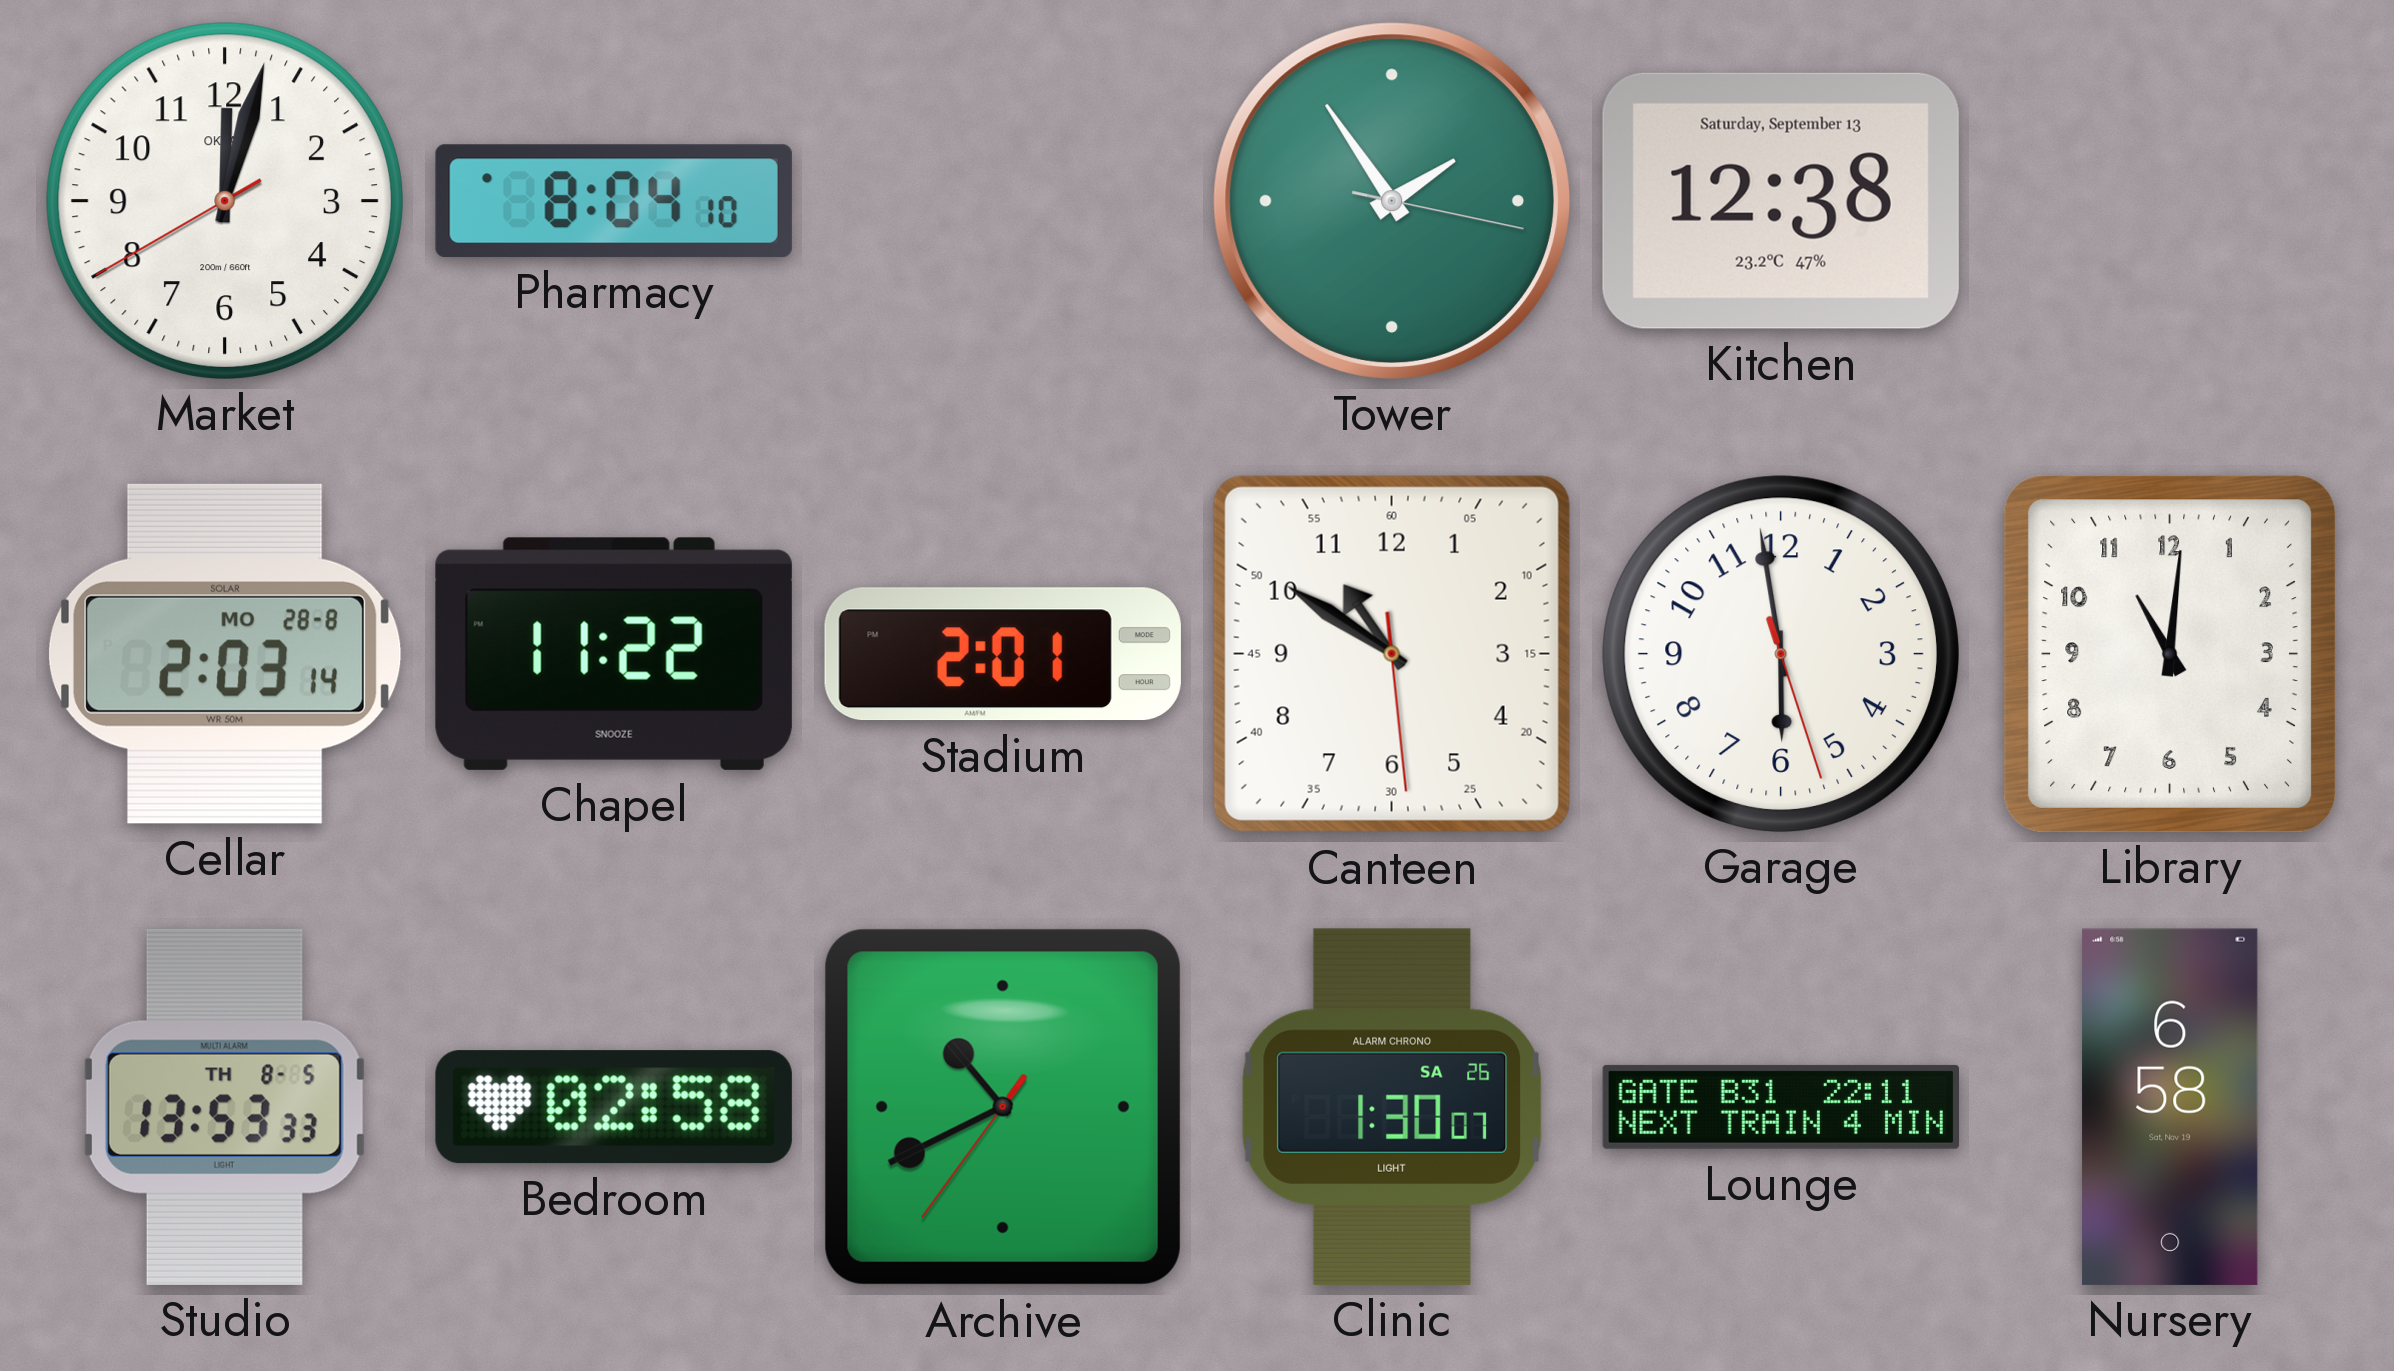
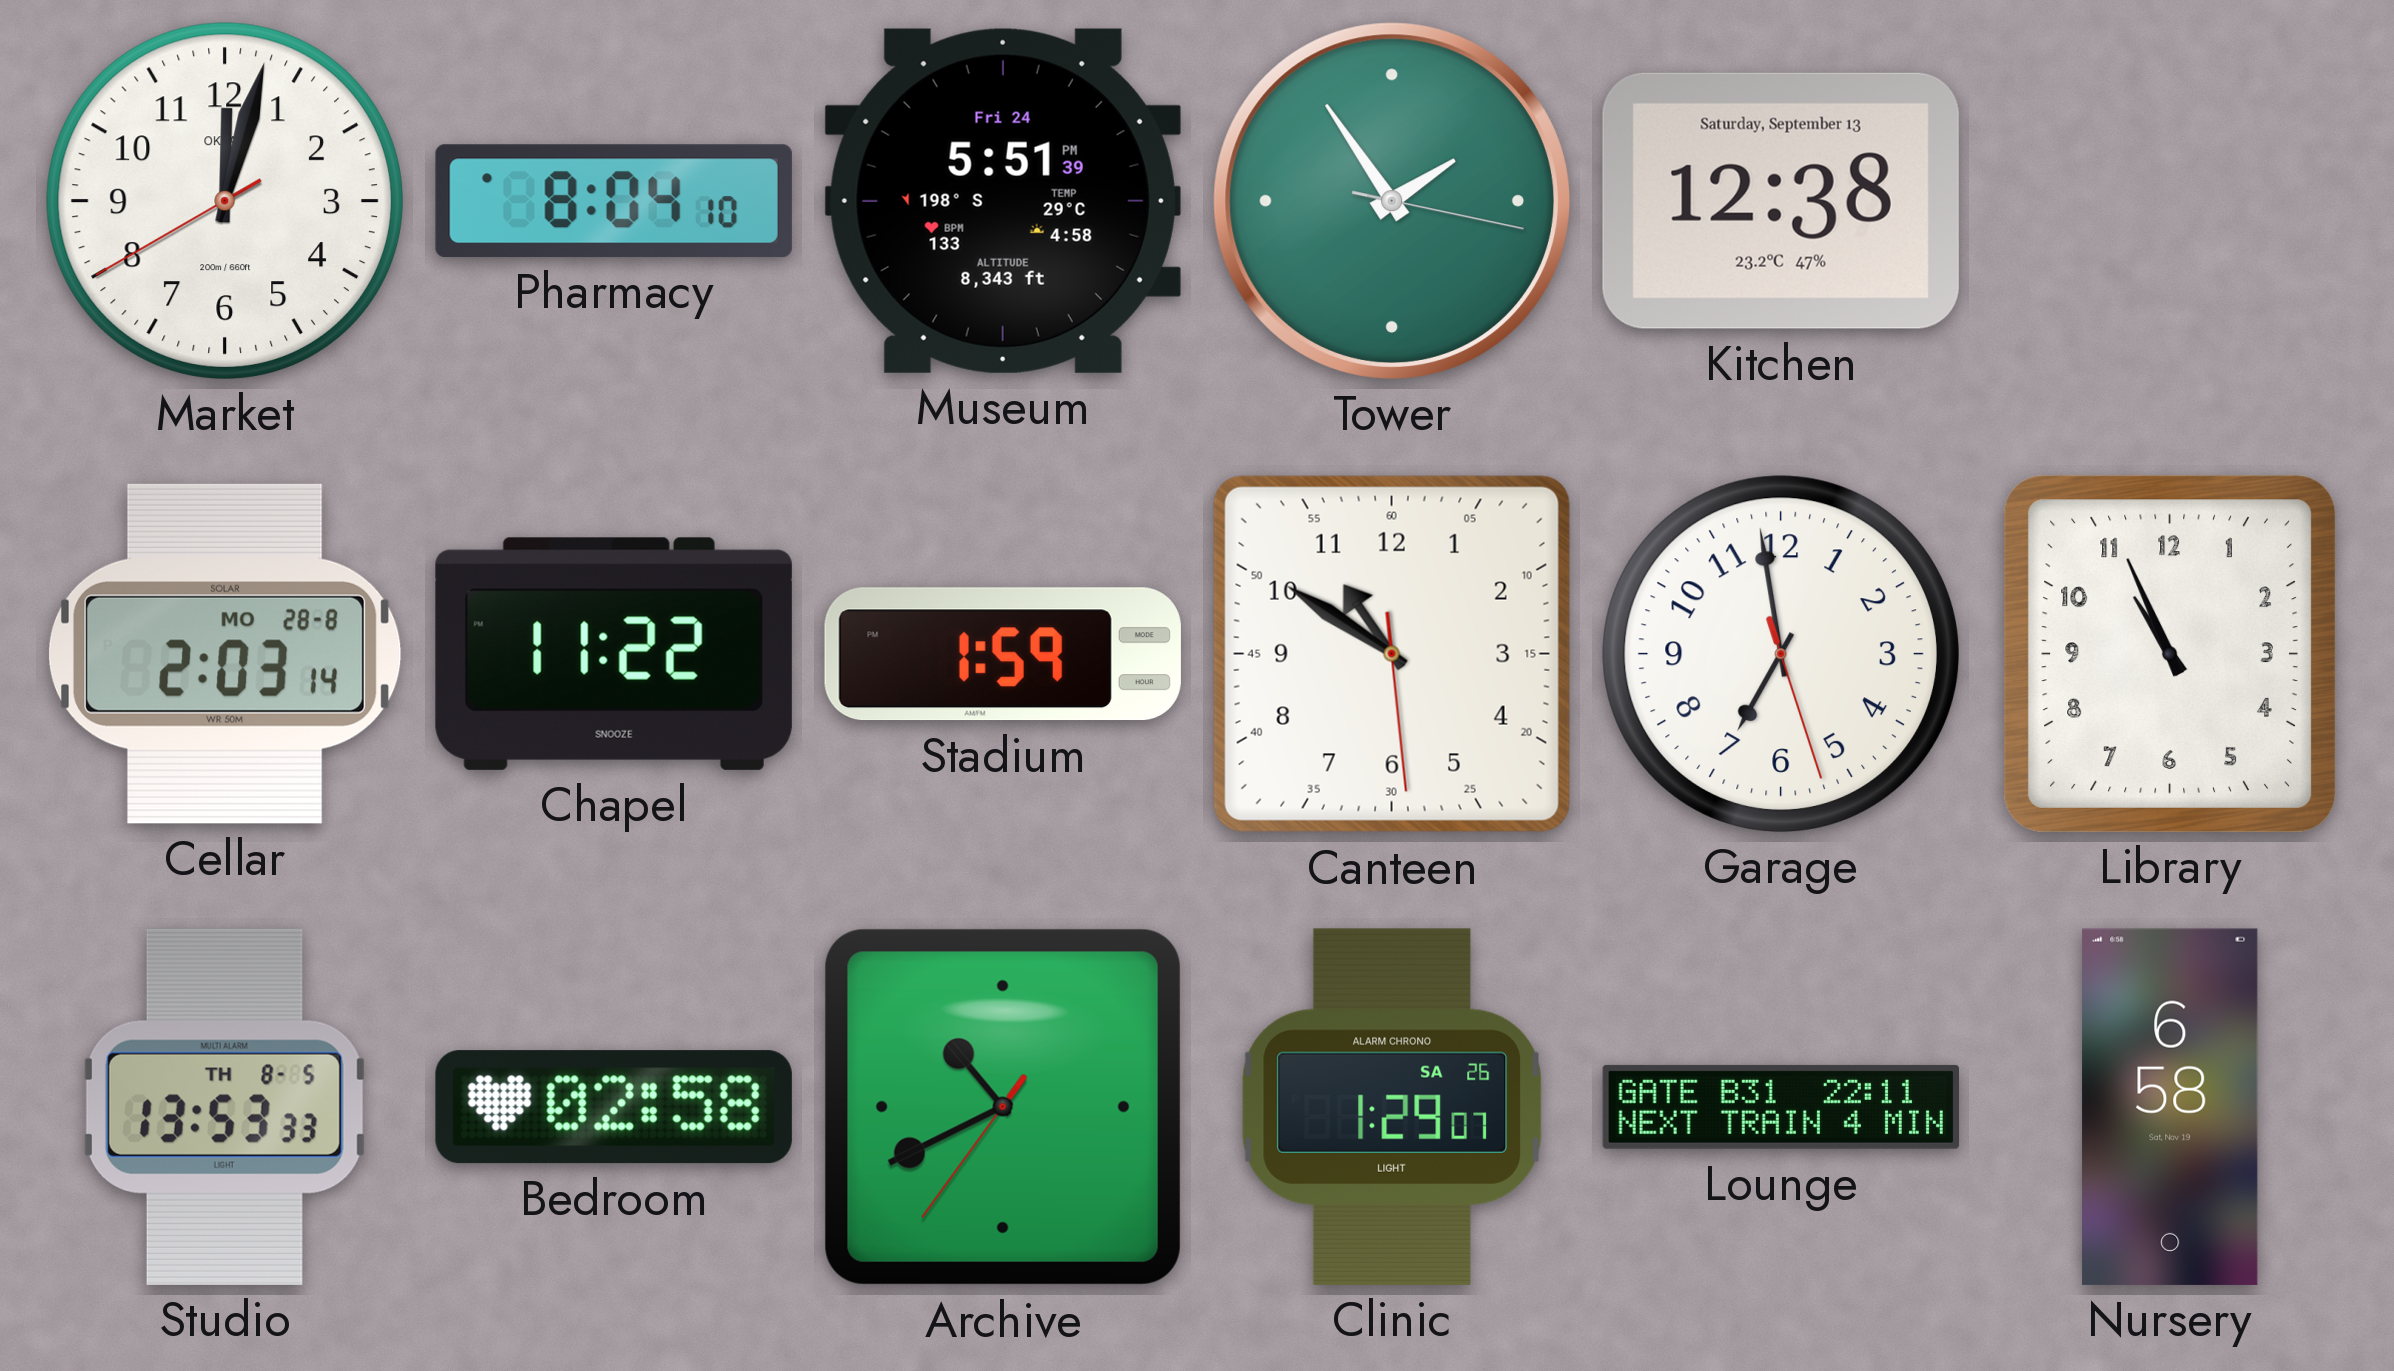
Museum: none -> 5:51
Stadium: 2:01 -> 1:59
Garage: 5:58 -> 6:58
Library: 11:01 -> 10:56
Clinic: 1:30 -> 1:29
